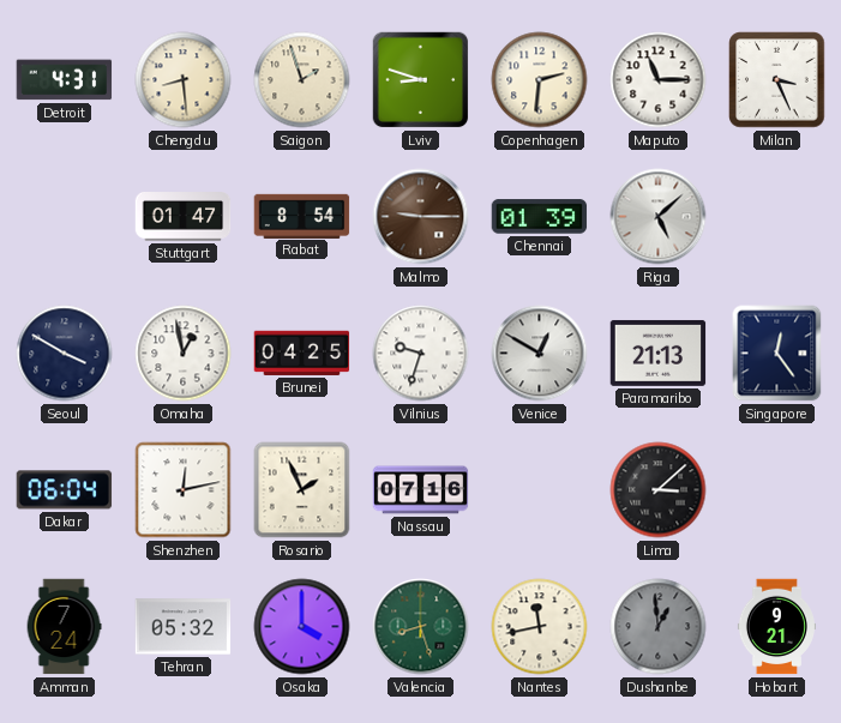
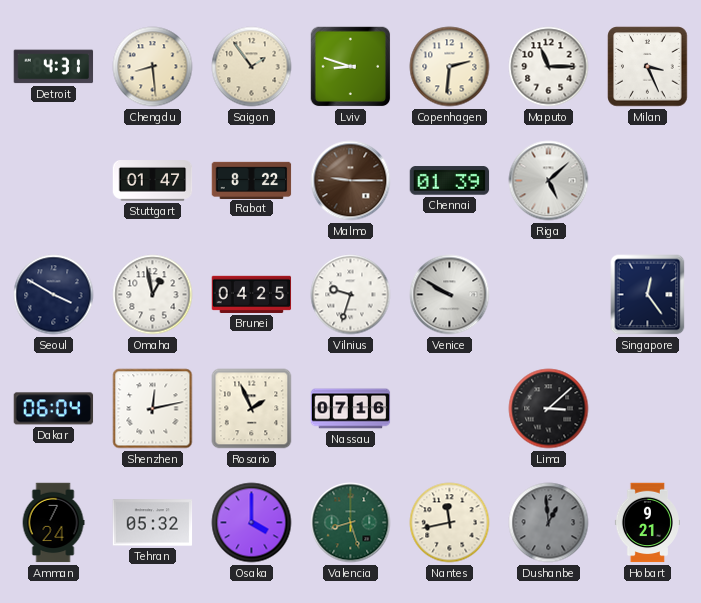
Saigon: 1:57 -> 1:54
Rabat: 8:54 -> 8:22
Venice: 12:50 -> 9:50
Paramaribo: 21:13 -> none
